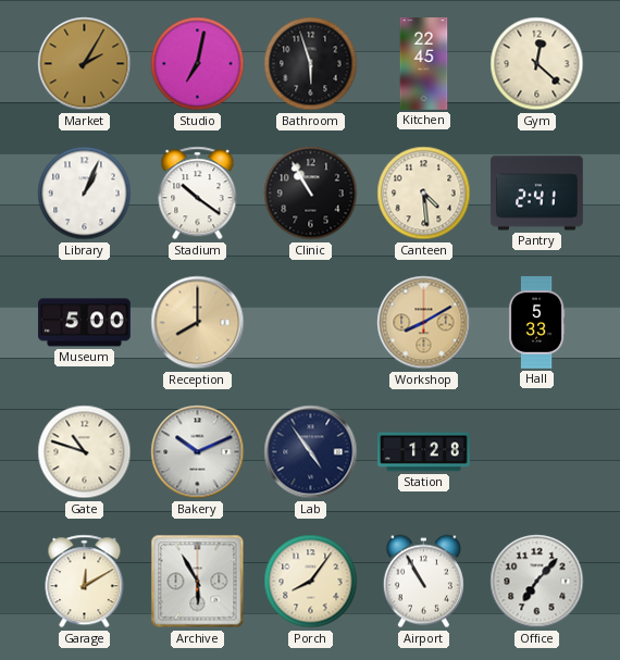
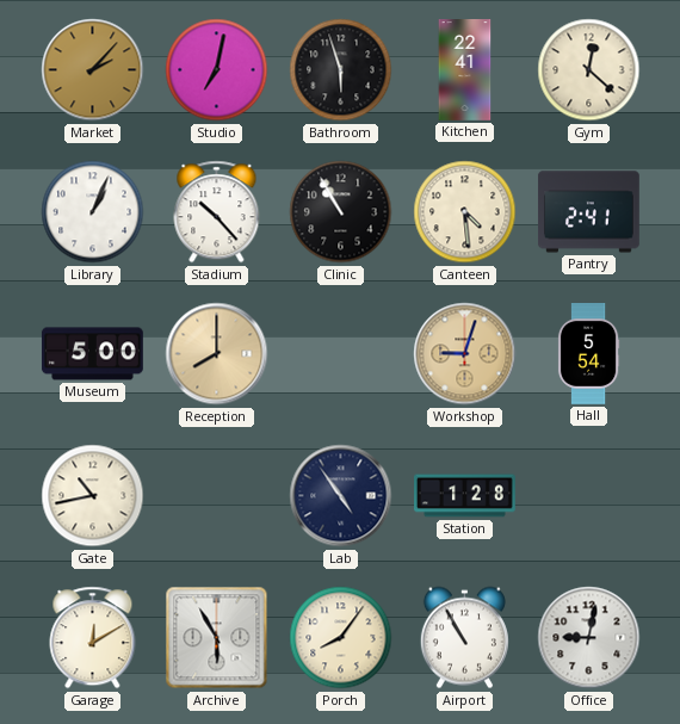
Market: 2:05 -> 2:07
Kitchen: 22:45 -> 22:41
Stadium: 10:21 -> 10:23
Workshop: 8:10 -> 9:03
Hall: 5:33 -> 5:54
Gate: 10:48 -> 10:43
Bakery: 10:11 -> none
Office: 7:07 -> 9:02
